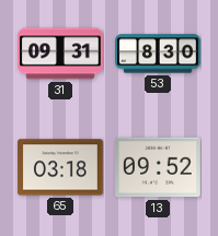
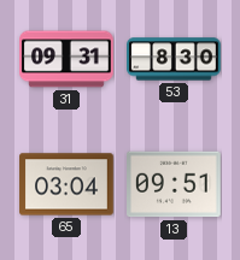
65: 03:18 -> 03:04
13: 09:52 -> 09:51
